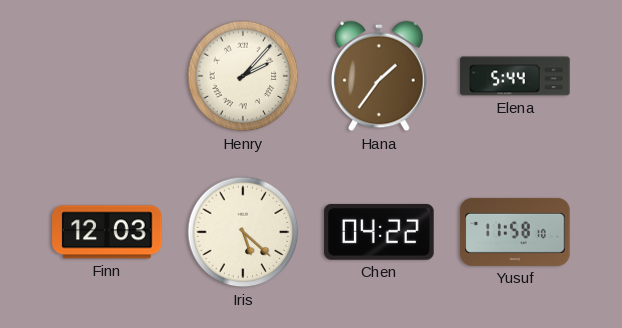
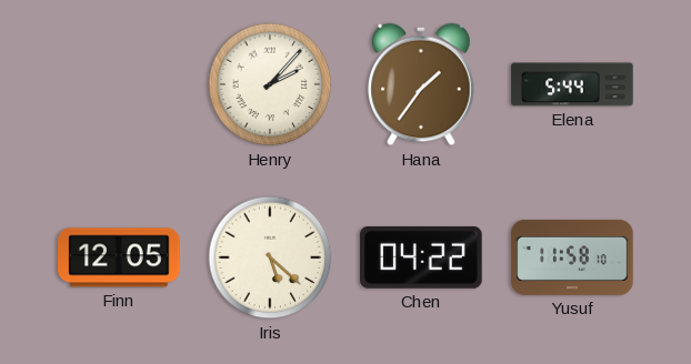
Finn: 12:03 -> 12:05
